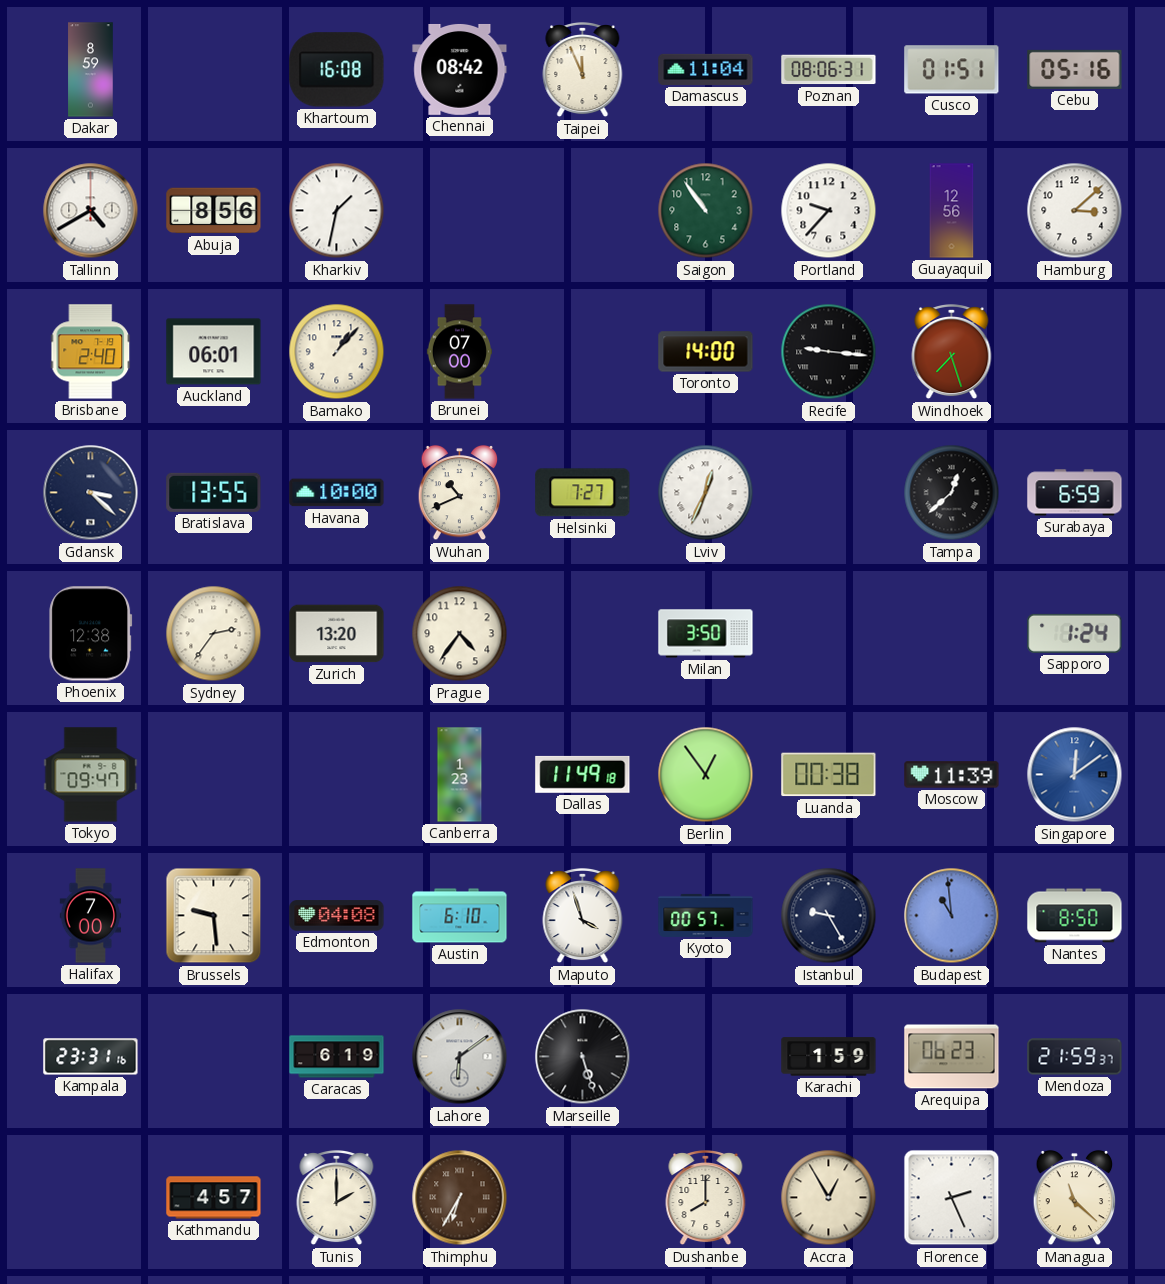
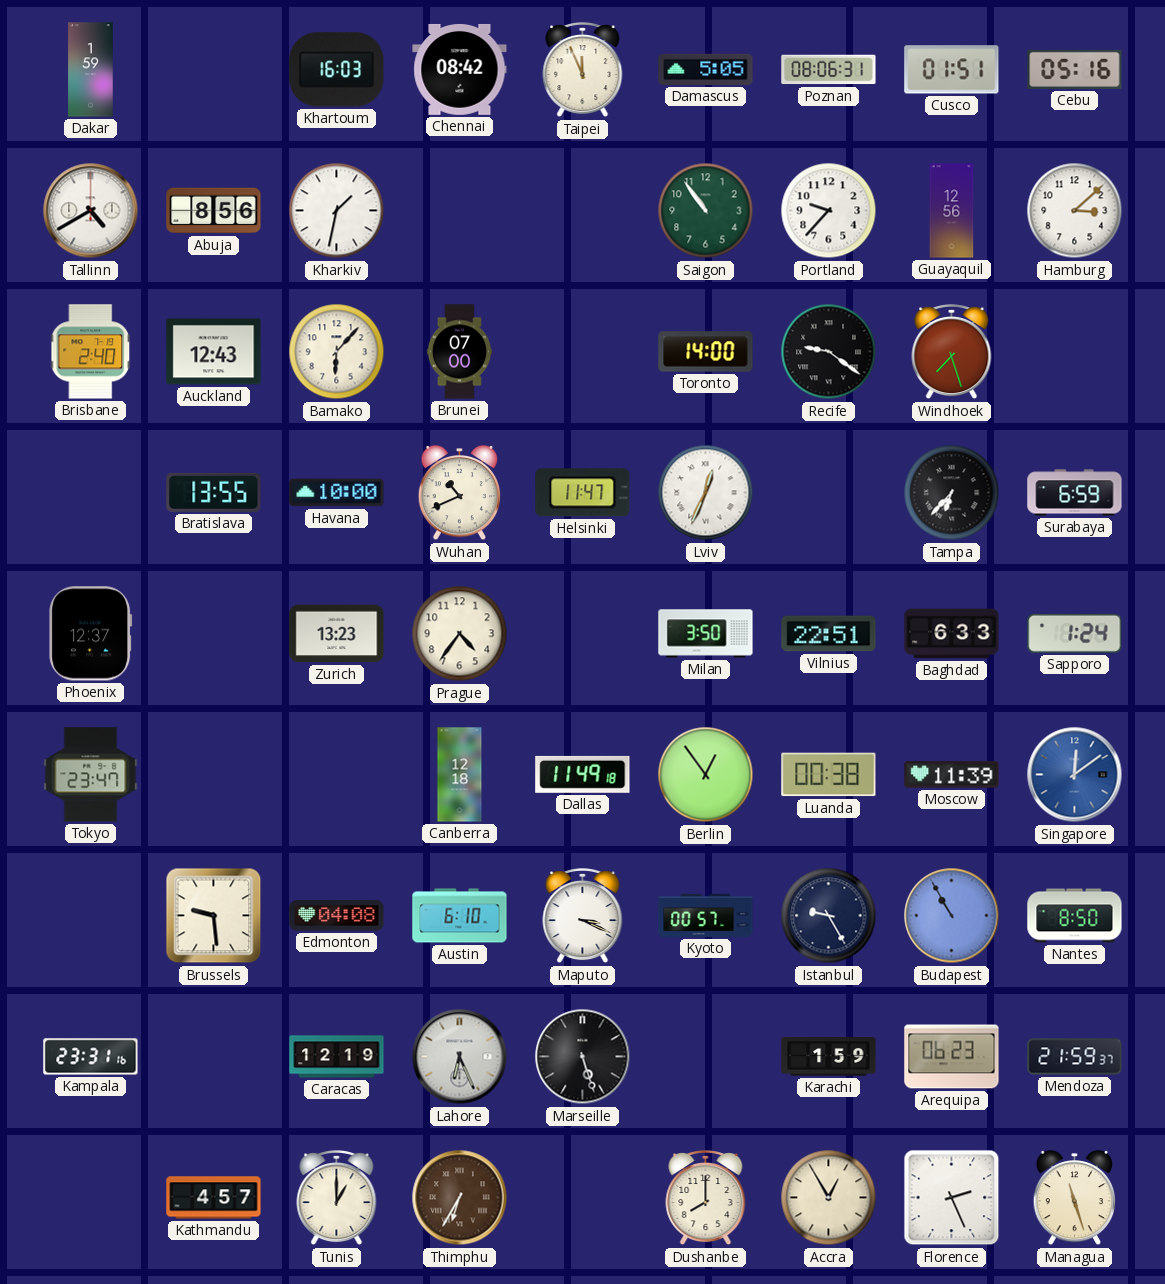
Dakar: 8:59 -> 1:59
Khartoum: 16:08 -> 16:03
Damascus: 11:04 -> 5:05
Auckland: 06:01 -> 12:43
Bamako: 1:07 -> 6:07
Recife: 9:16 -> 9:21
Gdansk: 3:22 -> none
Helsinki: 7:27 -> 11:47
Tampa: 12:38 -> 6:37
Phoenix: 12:38 -> 12:37
Sydney: 2:36 -> none
Zurich: 13:20 -> 13:23
Vilnius: none -> 22:51
Baghdad: none -> 6:33
Tokyo: 09:47 -> 23:47
Canberra: 1:23 -> 12:18
Halifax: 7:00 -> none
Maputo: 3:57 -> 3:19
Budapest: 10:59 -> 10:55
Caracas: 6:19 -> 12:19
Lahore: 6:09 -> 6:26
Tunis: 2:00 -> 1:00
Managua: 11:22 -> 11:27
